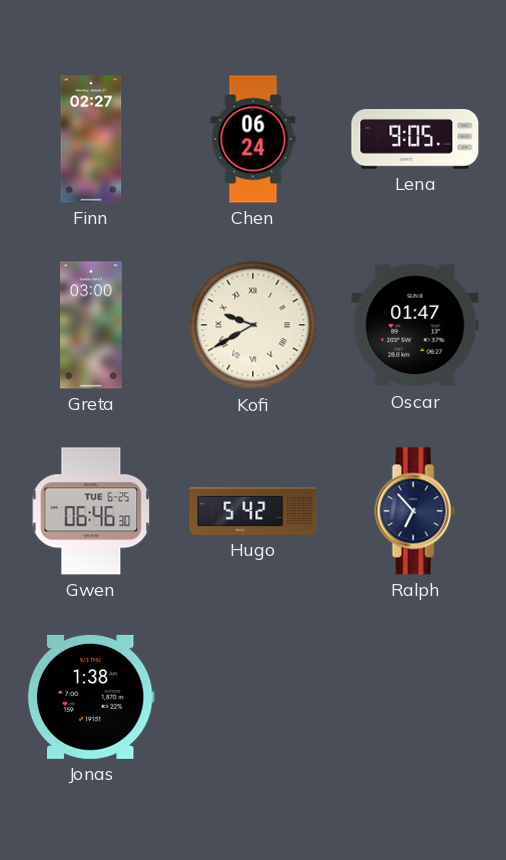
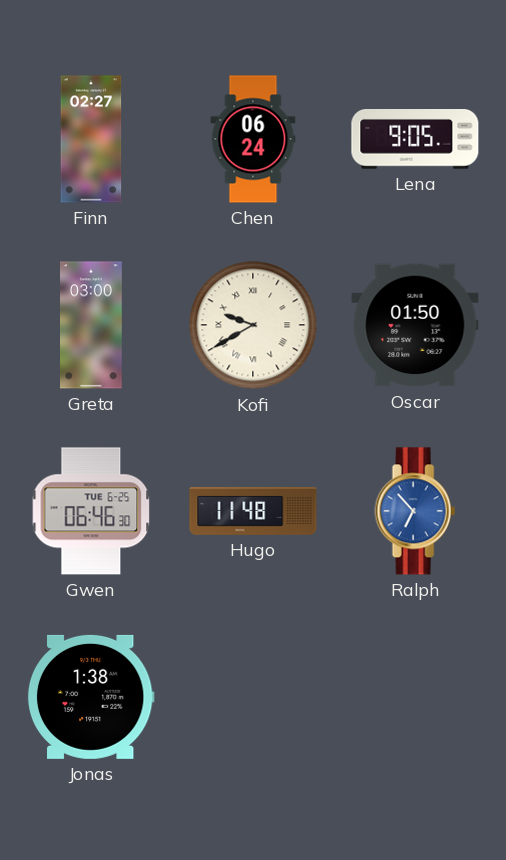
Oscar: 01:47 -> 01:50
Hugo: 5:42 -> 11:48
Ralph dial: navy -> blue
